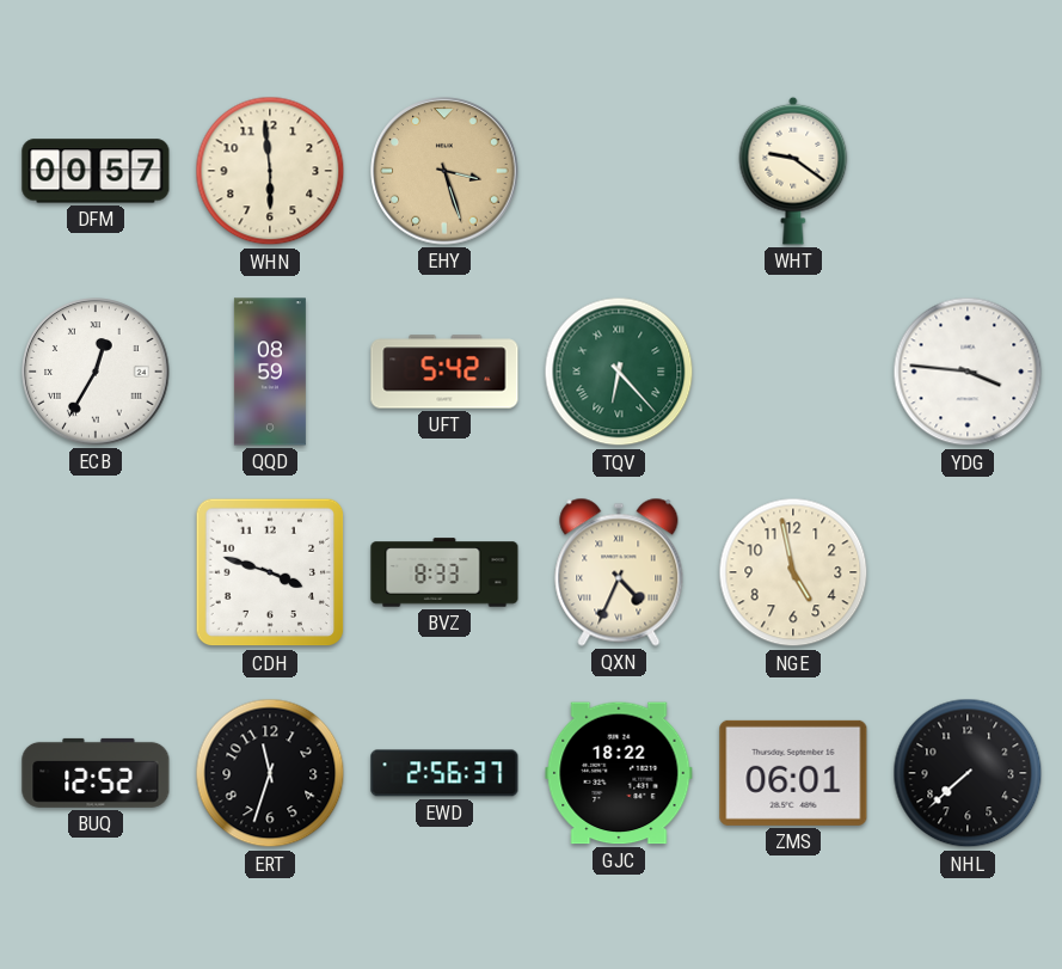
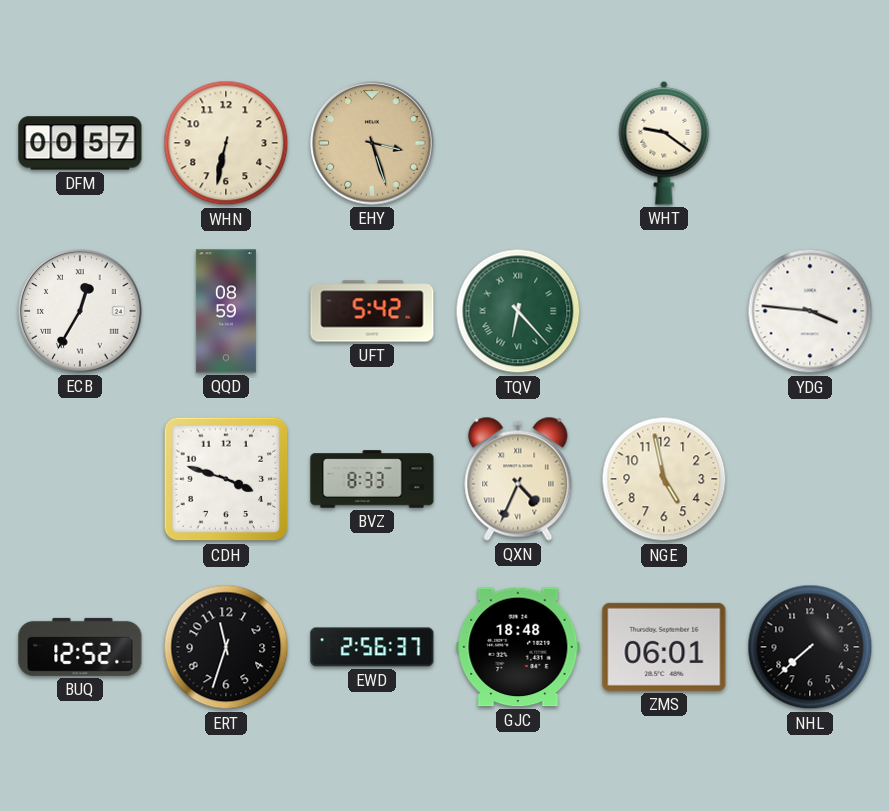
WHN: 5:59 -> 6:32
GJC: 18:22 -> 18:48
